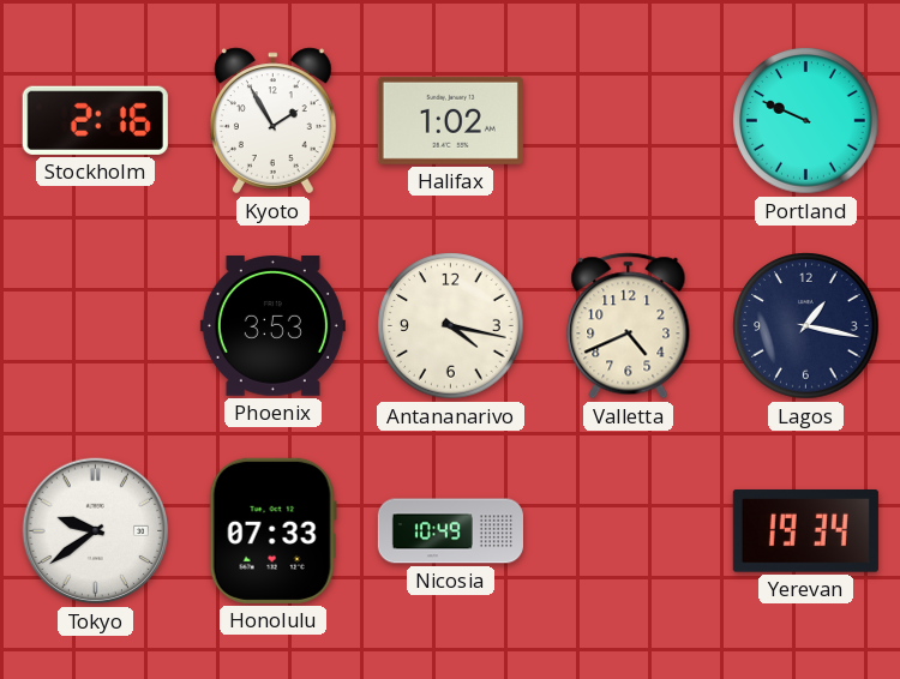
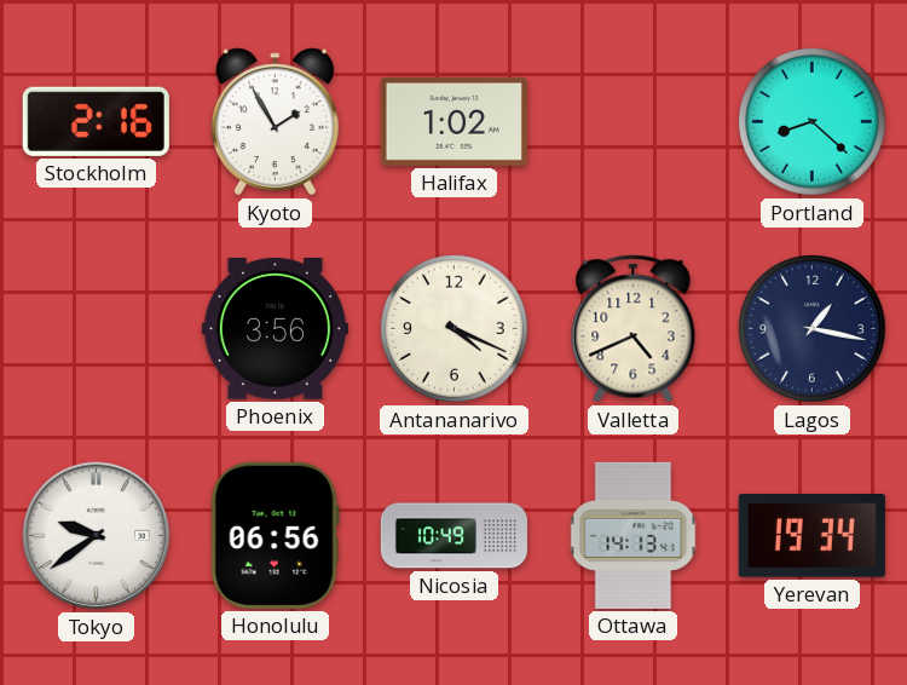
Portland: 9:49 -> 8:22
Phoenix: 3:53 -> 3:56
Antananarivo: 4:17 -> 4:19
Honolulu: 07:33 -> 06:56
Ottawa: none -> 14:13
